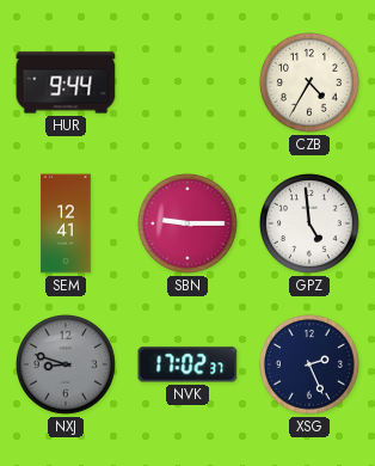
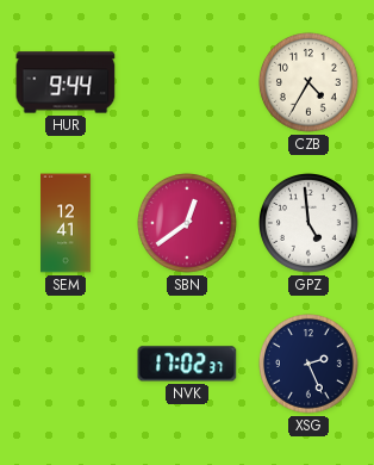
SBN: 9:15 -> 12:39
NXJ: 8:48 -> none
